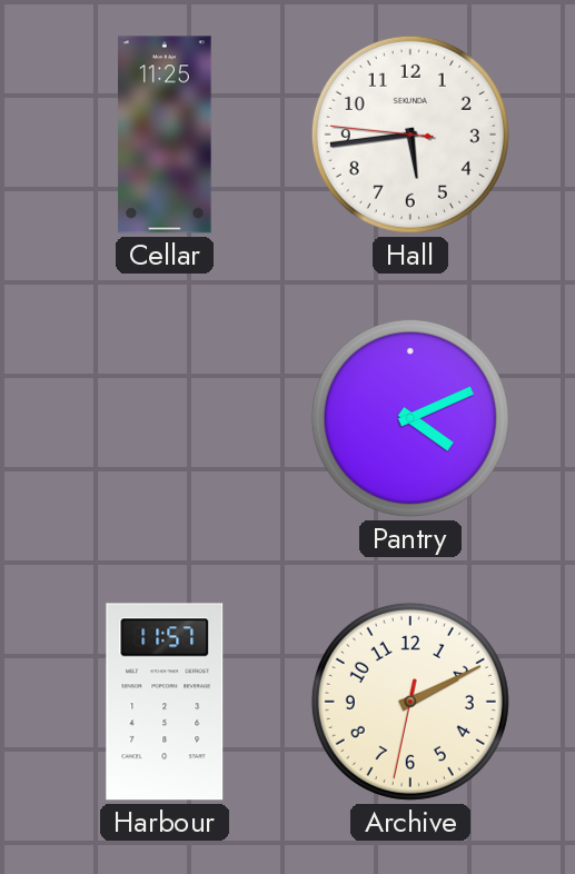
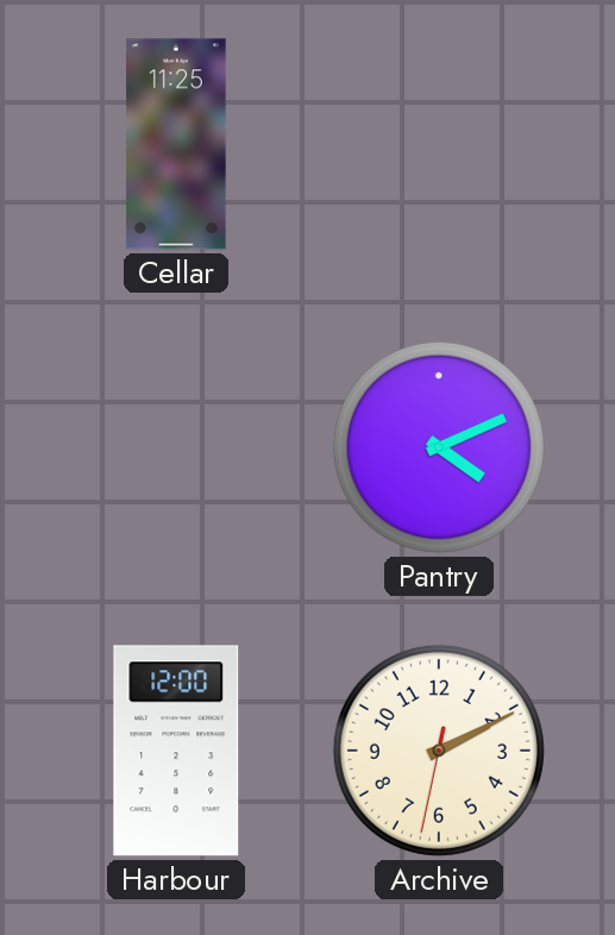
Hall: 5:43 -> none
Harbour: 11:57 -> 12:00
